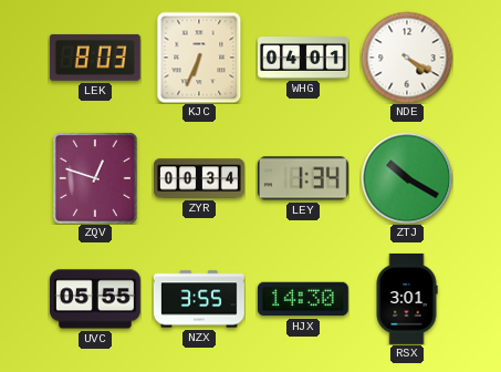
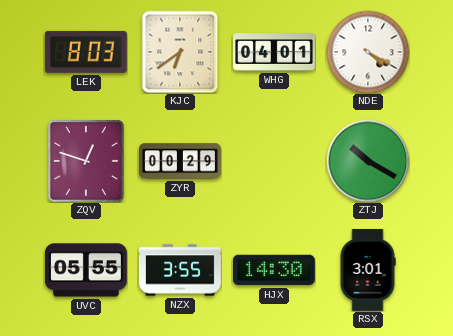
KJC: 6:34 -> 6:39
ZYR: 00:34 -> 00:29
LEY: 1:34 -> none
